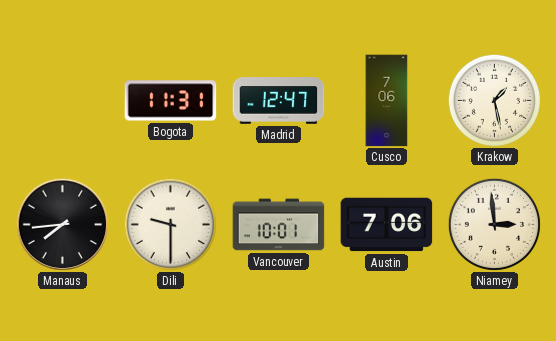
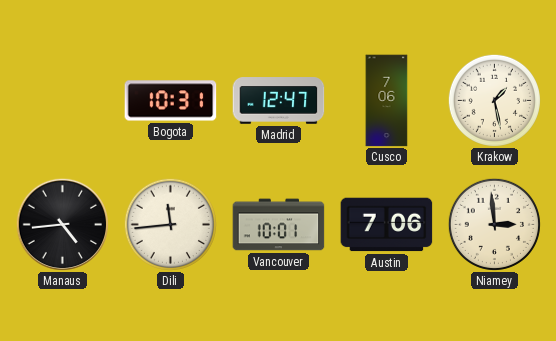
Bogota: 11:31 -> 10:31
Manaus: 7:44 -> 4:44
Dili: 9:30 -> 11:44
